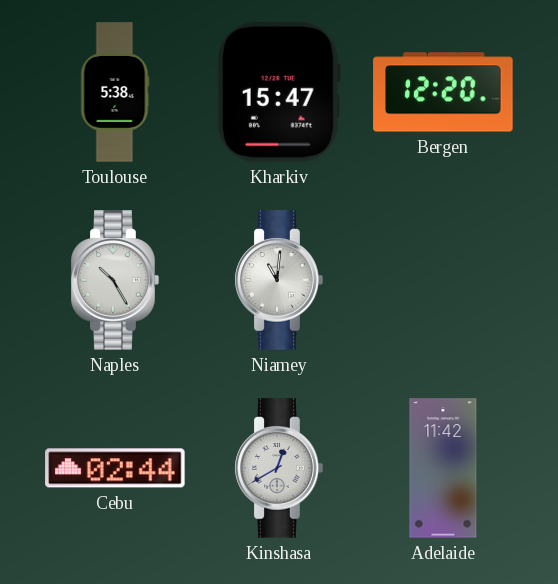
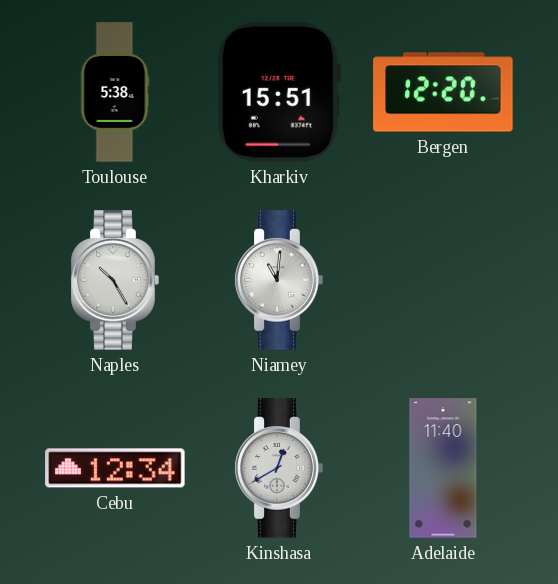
Kharkiv: 15:47 -> 15:51
Cebu: 02:44 -> 12:34
Adelaide: 11:42 -> 11:40
